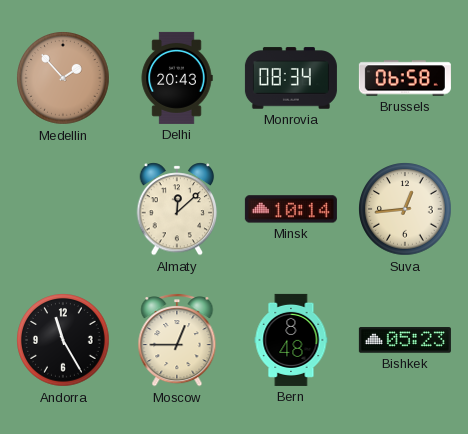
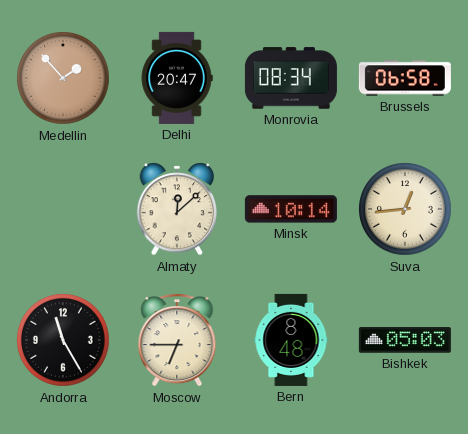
Delhi: 20:43 -> 20:47
Moscow: 12:45 -> 6:45
Bishkek: 05:23 -> 05:03
